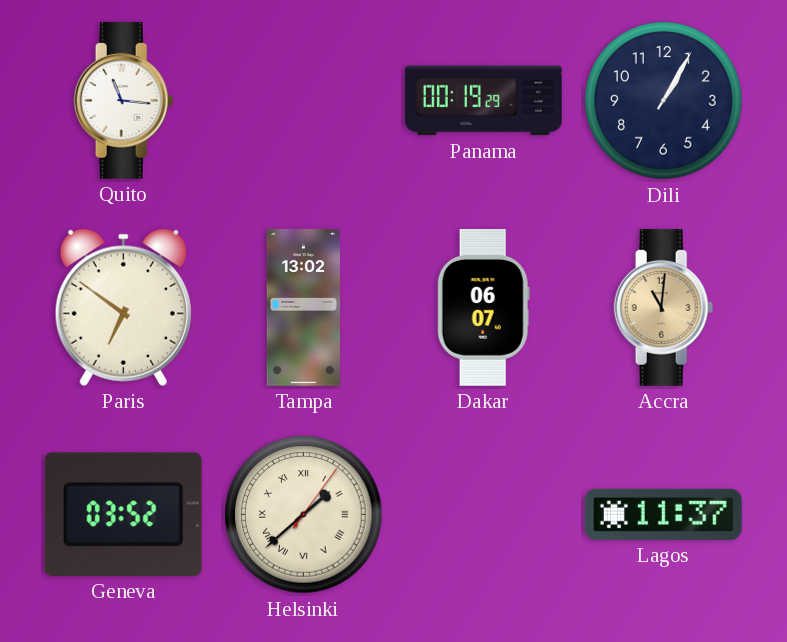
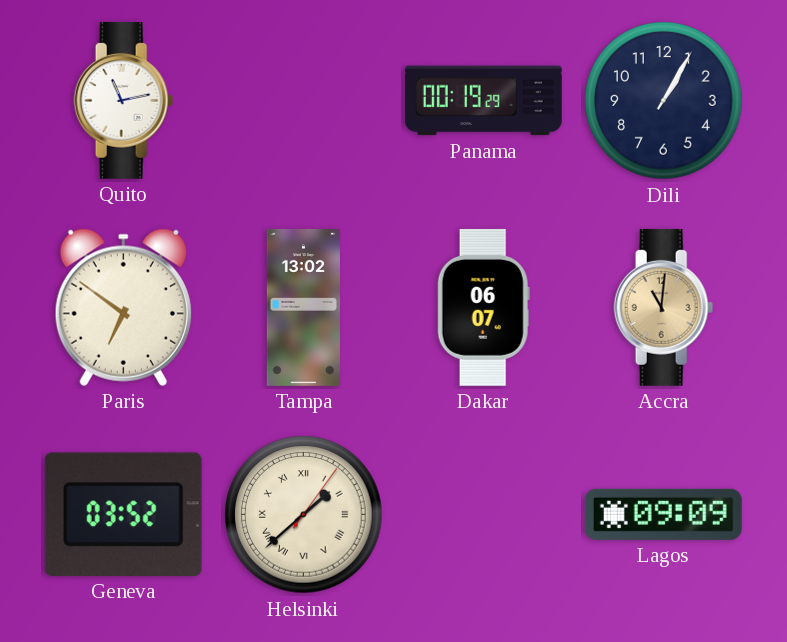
Quito: 11:16 -> 11:13
Lagos: 11:37 -> 09:09
